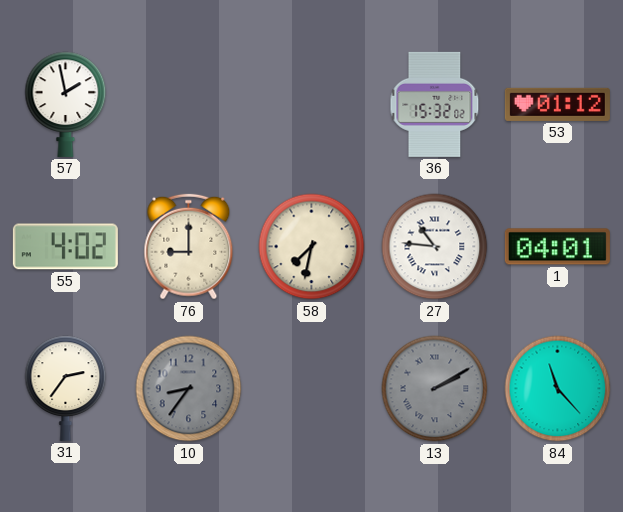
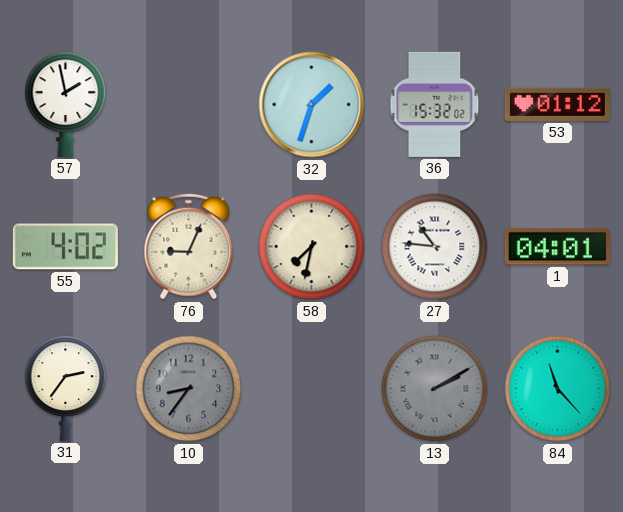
32: none -> 1:33
76: 9:00 -> 9:04
